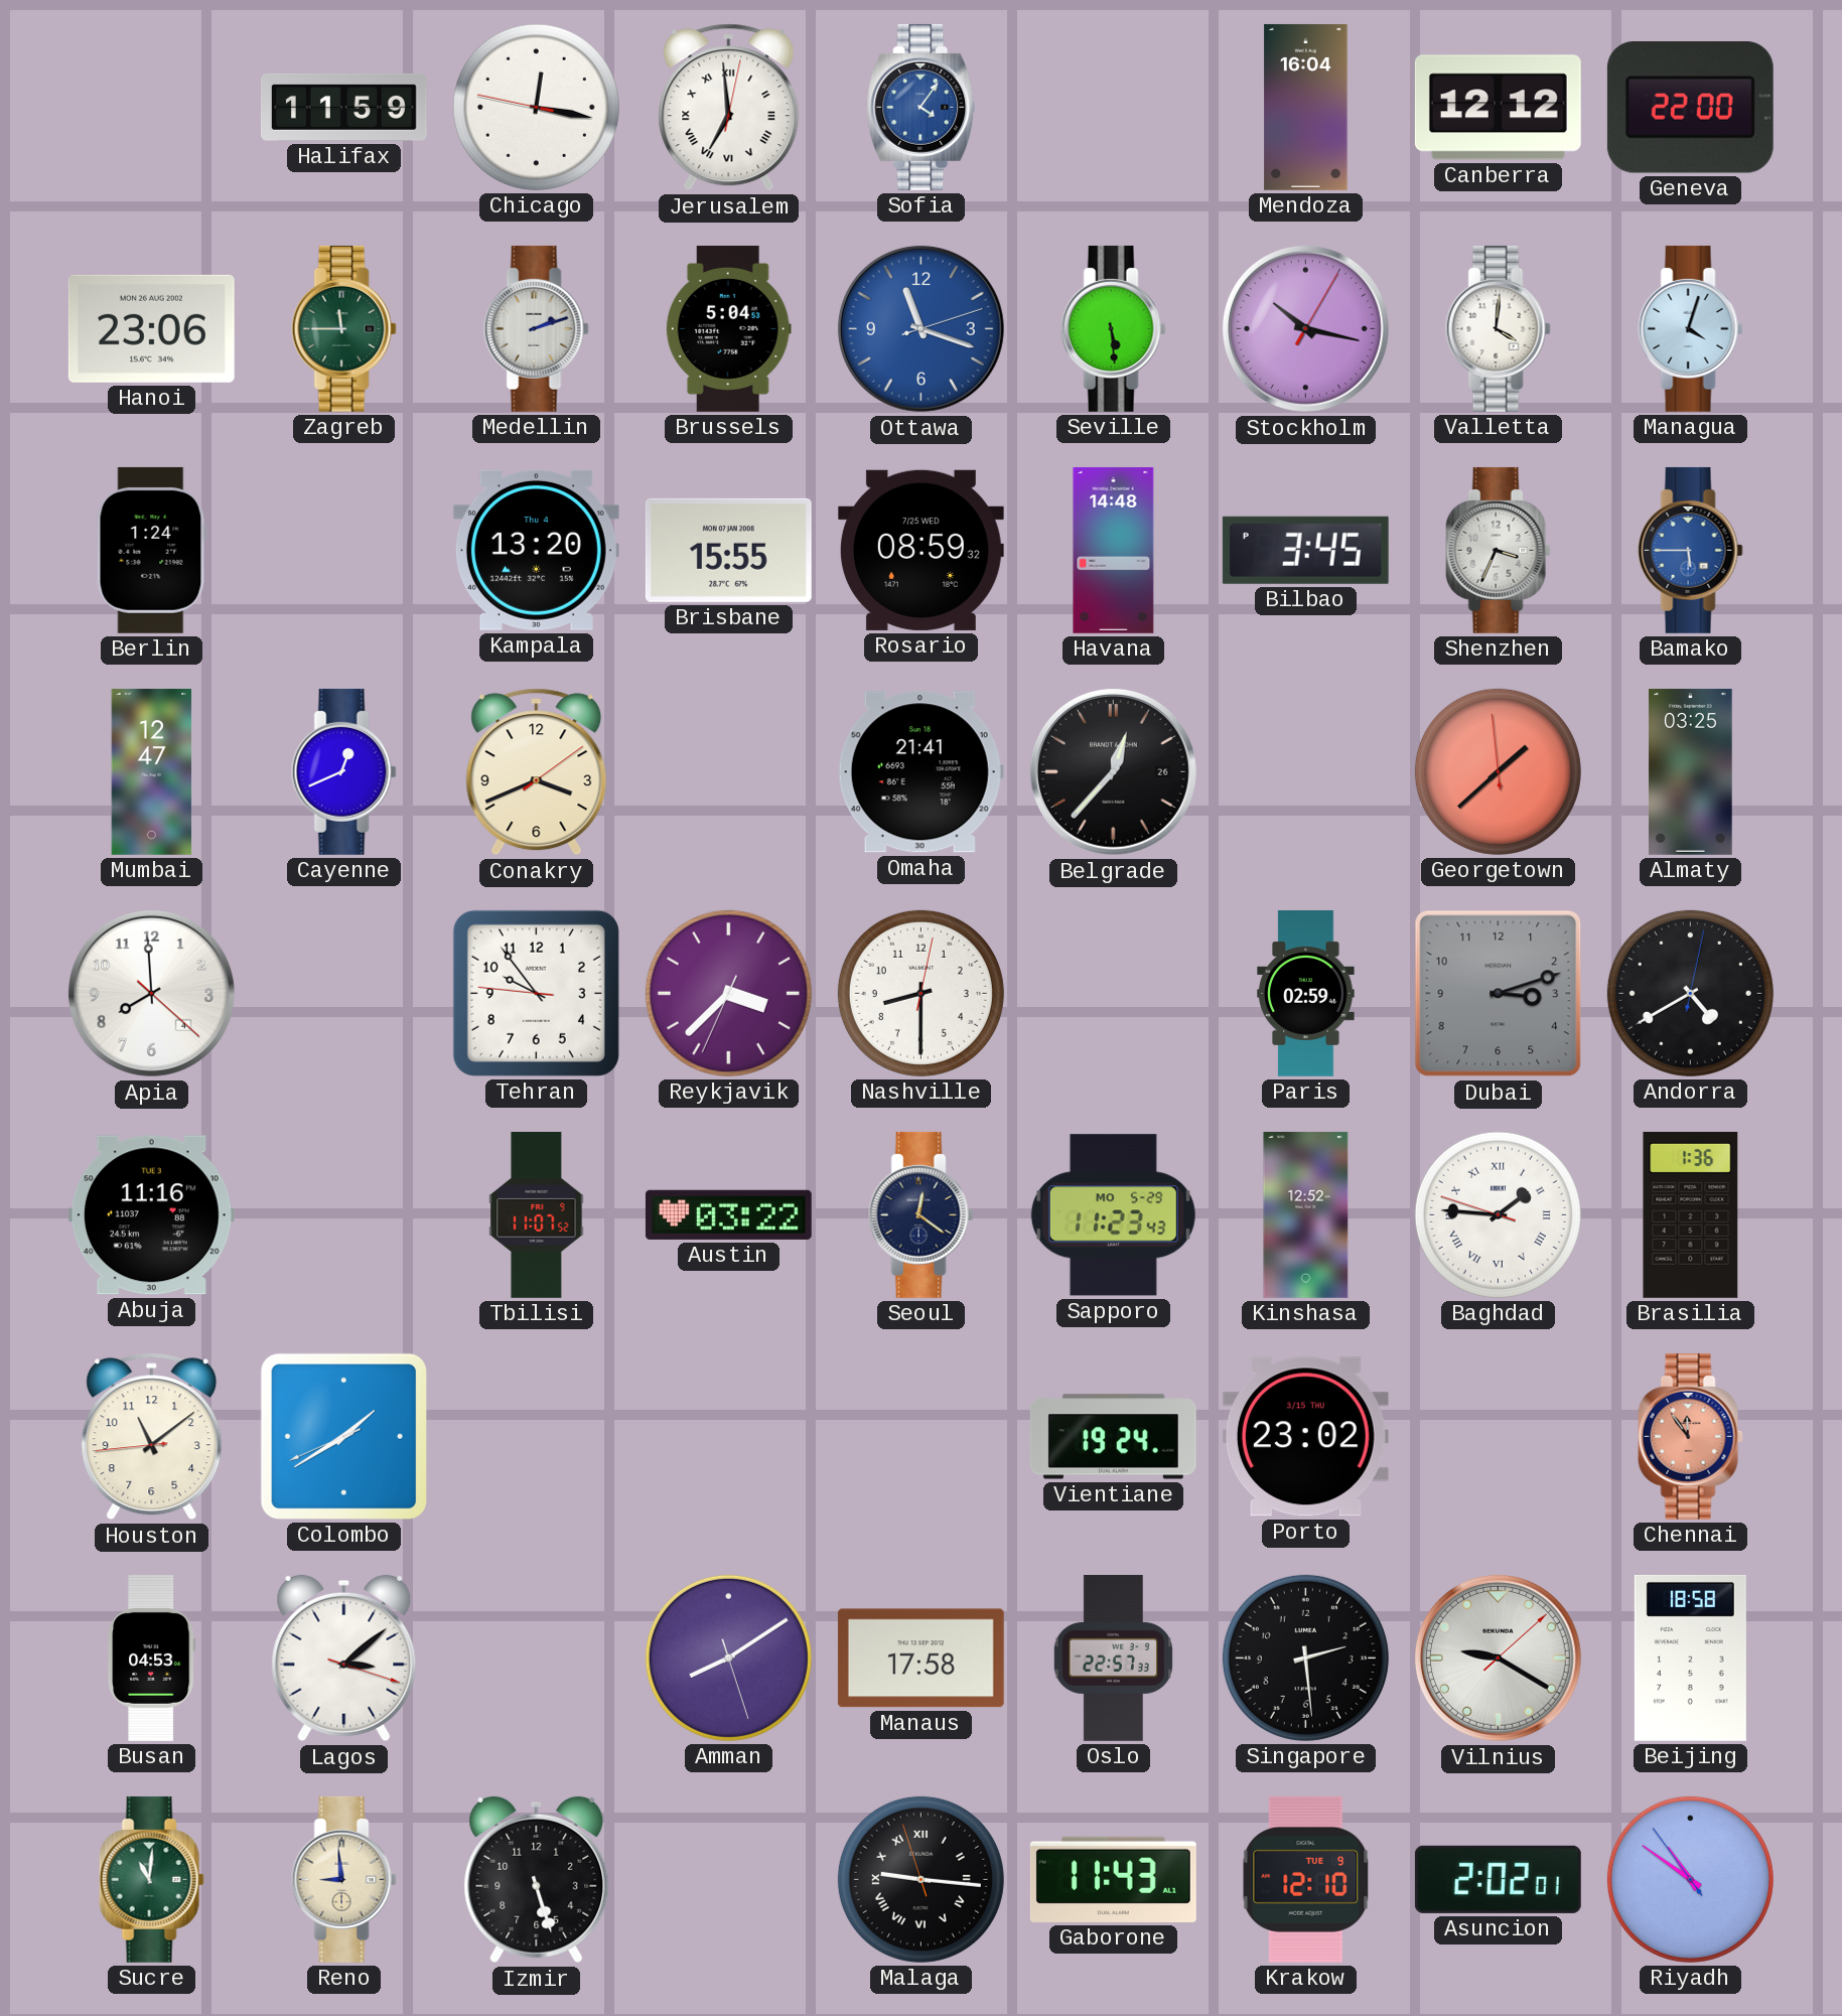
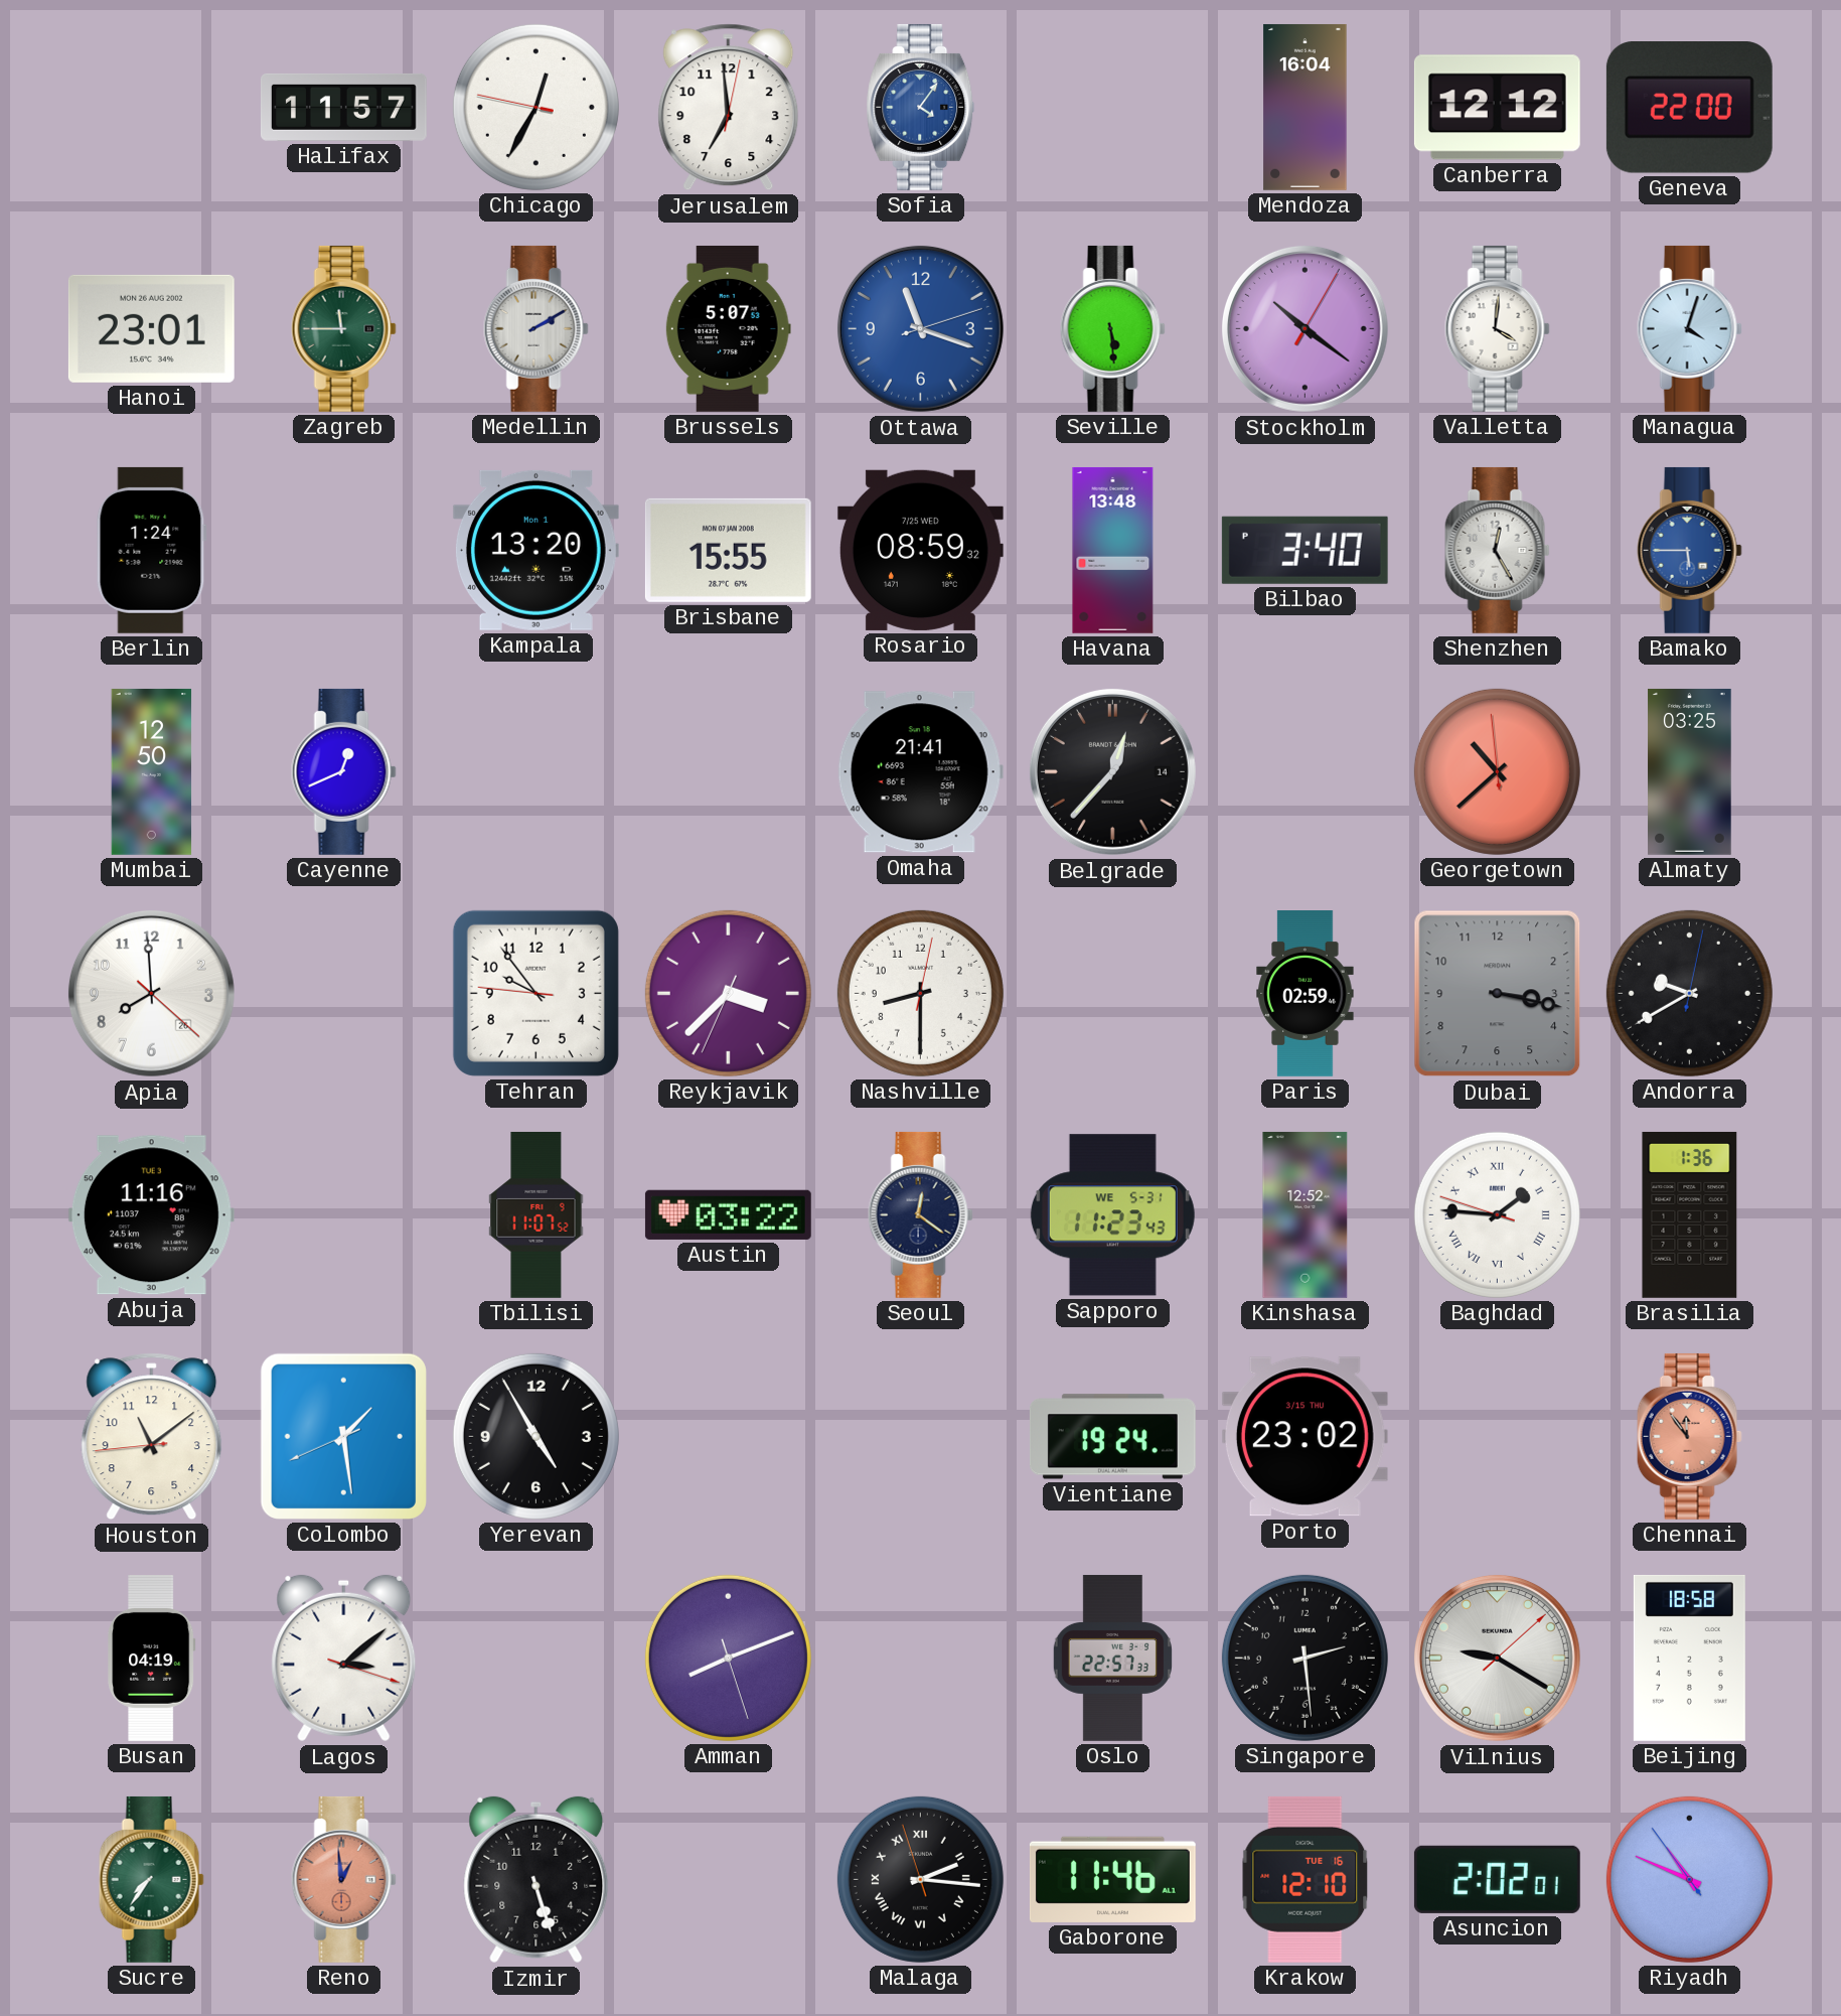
Halifax: 11:59 -> 11:57
Chicago: 12:16 -> 12:34
Jerusalem numerals: Roman -> Arabic
Hanoi: 23:06 -> 23:01
Medellin: 2:12 -> 2:10
Brussels: 5:04 -> 5:07
Stockholm: 10:17 -> 10:21
Kampala date: Thu 4 -> Mon 1
Havana: 14:48 -> 13:48
Bilbao: 3:45 -> 3:40
Shenzhen: 3:34 -> 12:25
Mumbai: 12:47 -> 12:50
Conakry: 3:41 -> none
Belgrade date: 26 -> 14
Georgetown: 1:37 -> 10:37
Apia date: 4 -> 26
Dubai: 3:12 -> 3:17
Andorra: 4:40 -> 9:40
Sapporo date: MO 5-29 -> WE 5-31
Colombo: 1:39 -> 1:28
Yerevan: none -> 4:55
Busan: 04:53 -> 04:19
Amman: 8:09 -> 8:11
Manaus: 17:58 -> none
Sucre: 11:01 -> 7:36
Reno: 8:59 -> 12:59
Reno dial: cream -> salmon
Malaga: 9:15 -> 2:15
Gaborone: 11:43 -> 11:46
Krakow date: TUE 9 -> TUE 16
Riyadh: 10:50 -> 10:48
